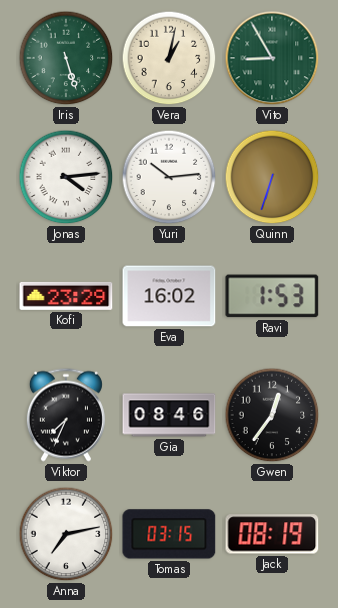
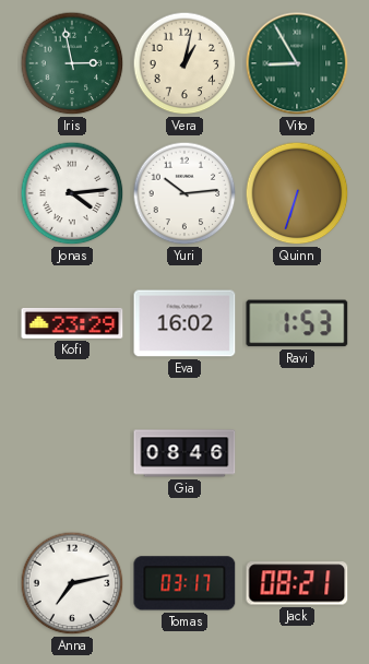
Iris: 5:27 -> 2:58
Viktor: 7:34 -> none
Gwen: 12:36 -> none
Tomas: 03:15 -> 03:17
Jack: 08:19 -> 08:21
